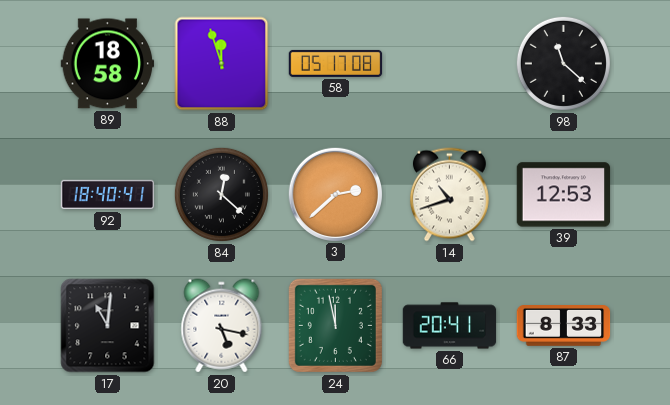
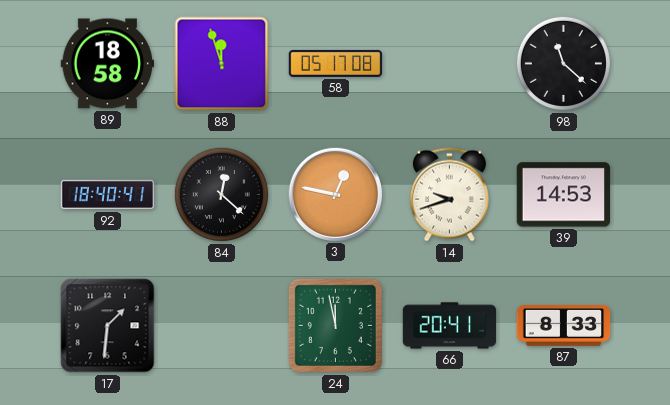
3: 2:38 -> 12:47
14: 10:42 -> 9:42
39: 12:53 -> 14:53
17: 11:01 -> 1:31
20: 5:17 -> none
